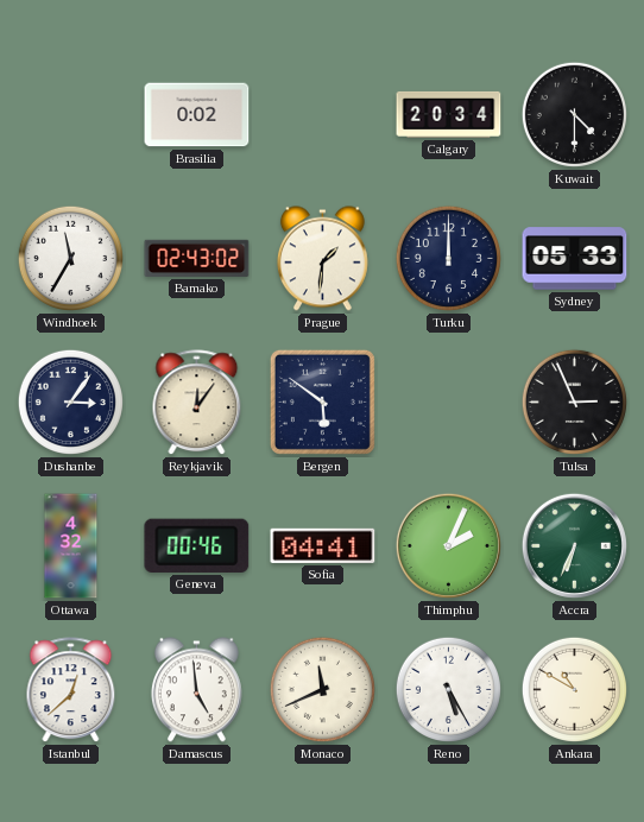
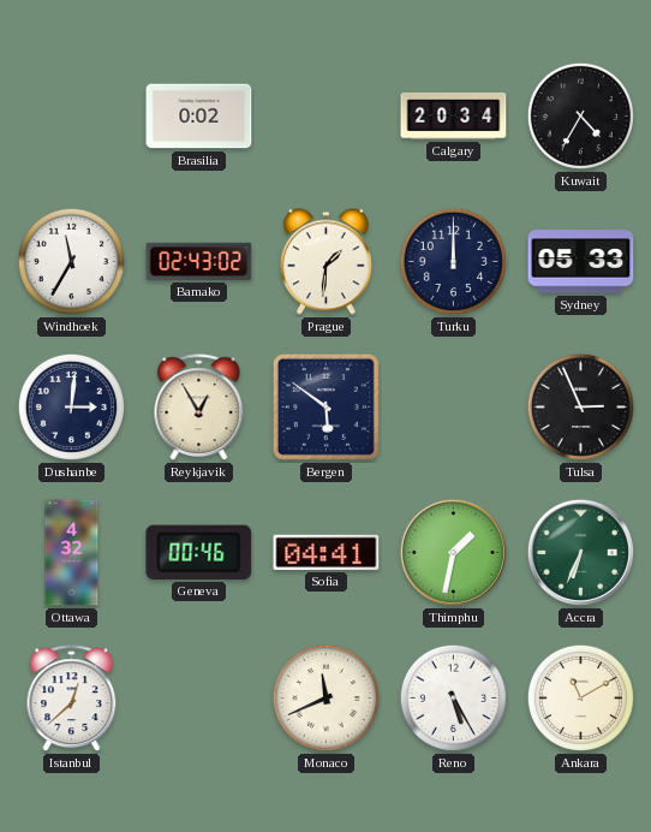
Kuwait: 4:30 -> 4:35
Dushanbe: 3:06 -> 3:01
Reykjavik: 12:06 -> 12:55
Thimphu: 2:04 -> 1:32
Damascus: 4:59 -> none
Ankara: 10:50 -> 11:10
